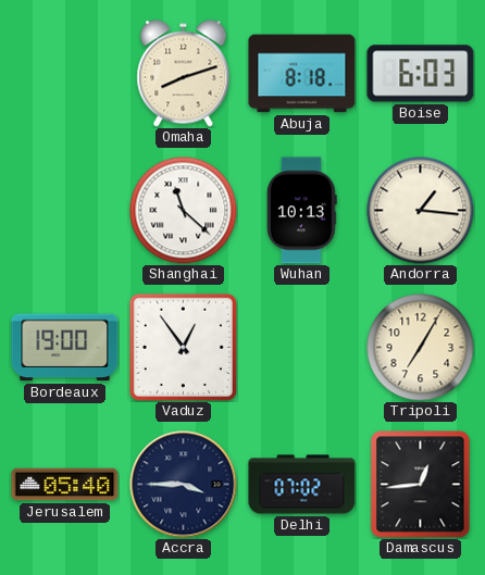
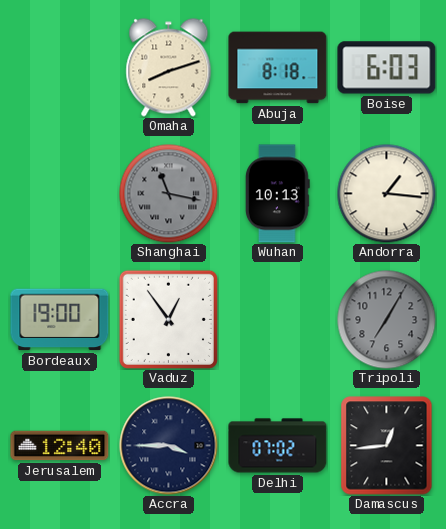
Shanghai: 11:22 -> 11:17
Shanghai dial: white -> grey
Tripoli dial: cream -> grey
Jerusalem: 05:40 -> 12:40
